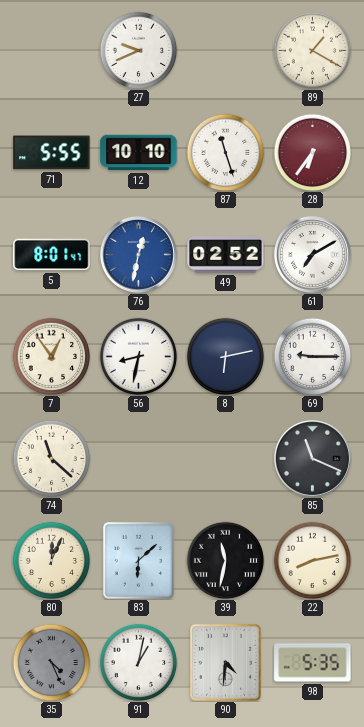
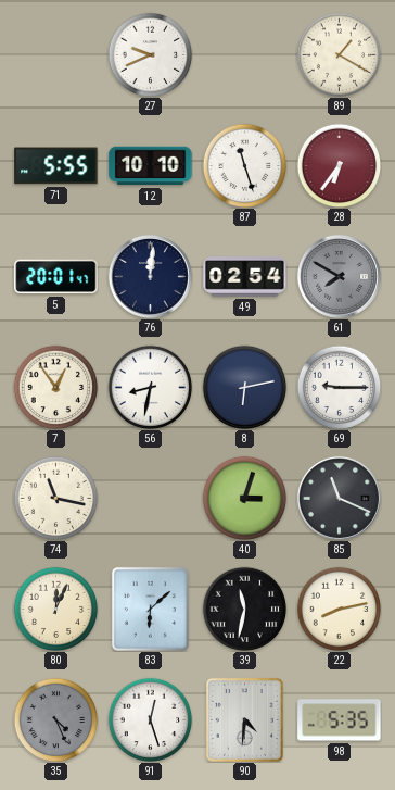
5: 8:01 -> 20:01
76: 12:32 -> 12:01
76 dial: blue -> navy
49: 02:52 -> 02:54
61: 7:10 -> 7:50
61 dial: white -> grey
74: 11:22 -> 11:17
40: none -> 3:03
91: 1:02 -> 12:27
